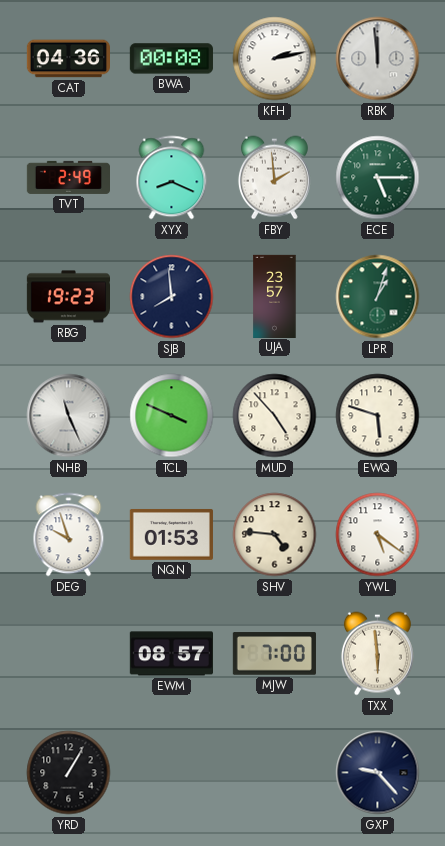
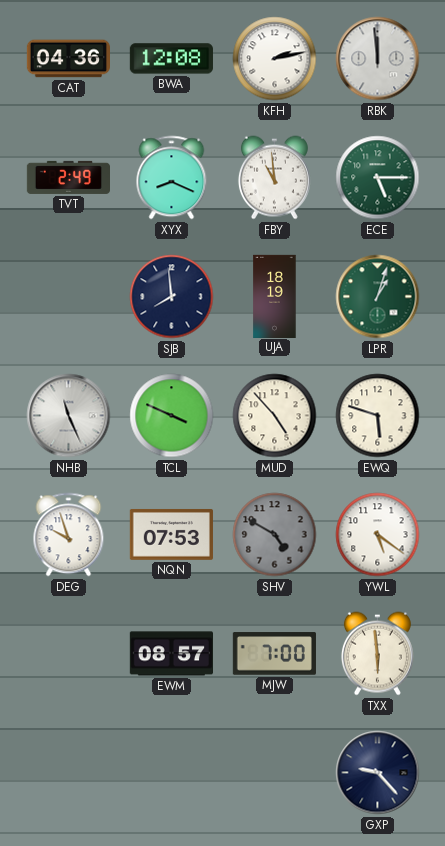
BWA: 00:08 -> 12:08
FBY: 1:59 -> 10:59
RBG: 19:23 -> none
UJA: 23:57 -> 18:19
NQN: 01:53 -> 07:53
SHV: 4:46 -> 4:50
SHV dial: cream -> grey
YRD: 1:05 -> none
